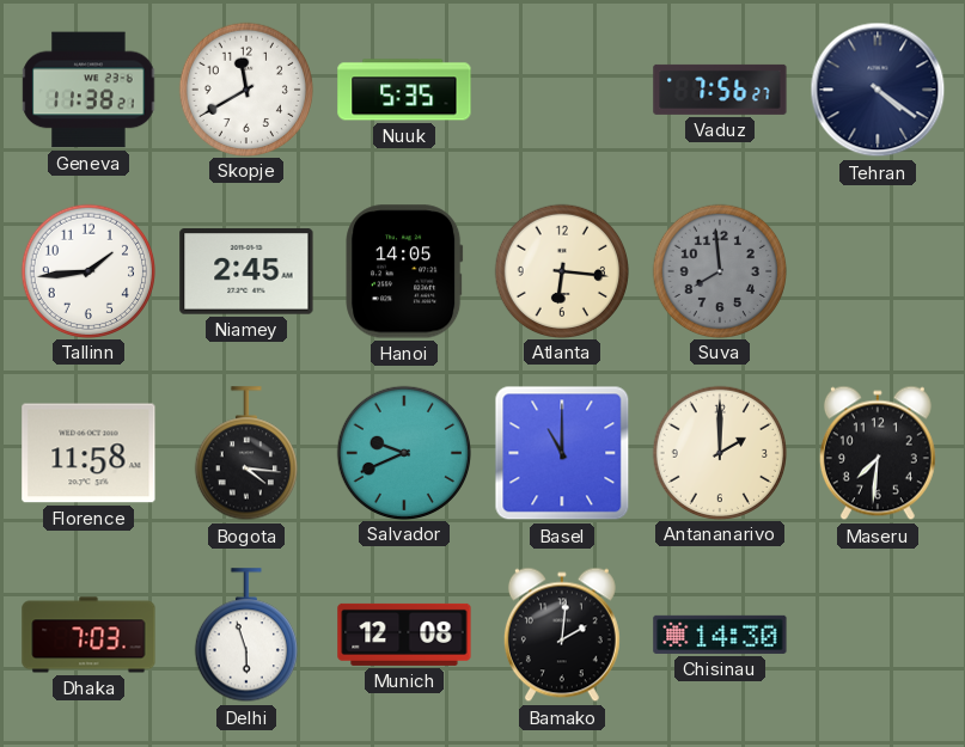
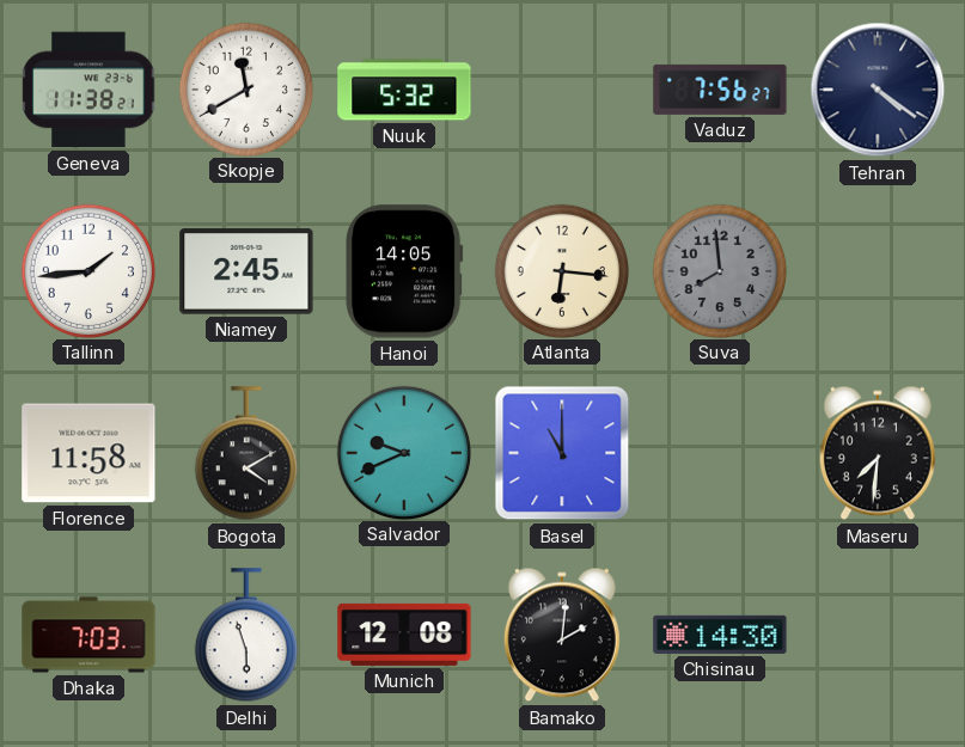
Nuuk: 5:35 -> 5:32
Bogota: 4:16 -> 4:10
Antananarivo: 2:00 -> none
